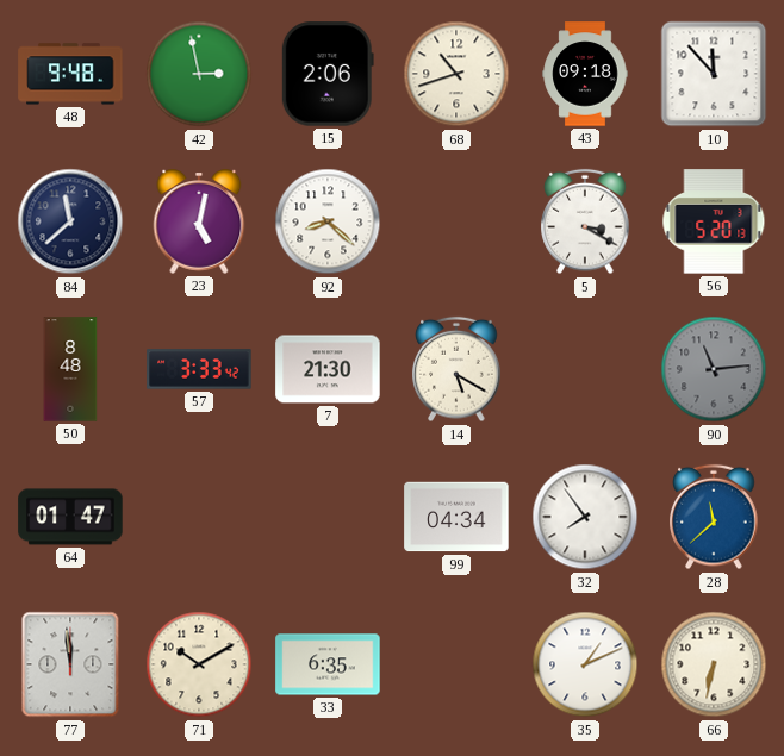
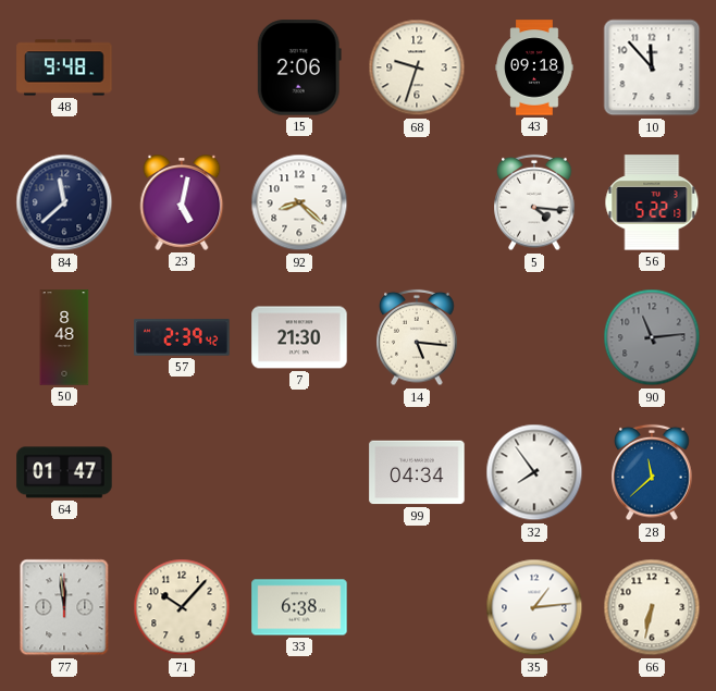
42: 2:58 -> none
68: 10:42 -> 9:33
5: 3:20 -> 4:16
56: 5:20 -> 5:22
57: 3:33 -> 2:39
14: 5:20 -> 5:16
71: 10:10 -> 10:07
33: 6:35 -> 6:38
35: 1:11 -> 1:14
